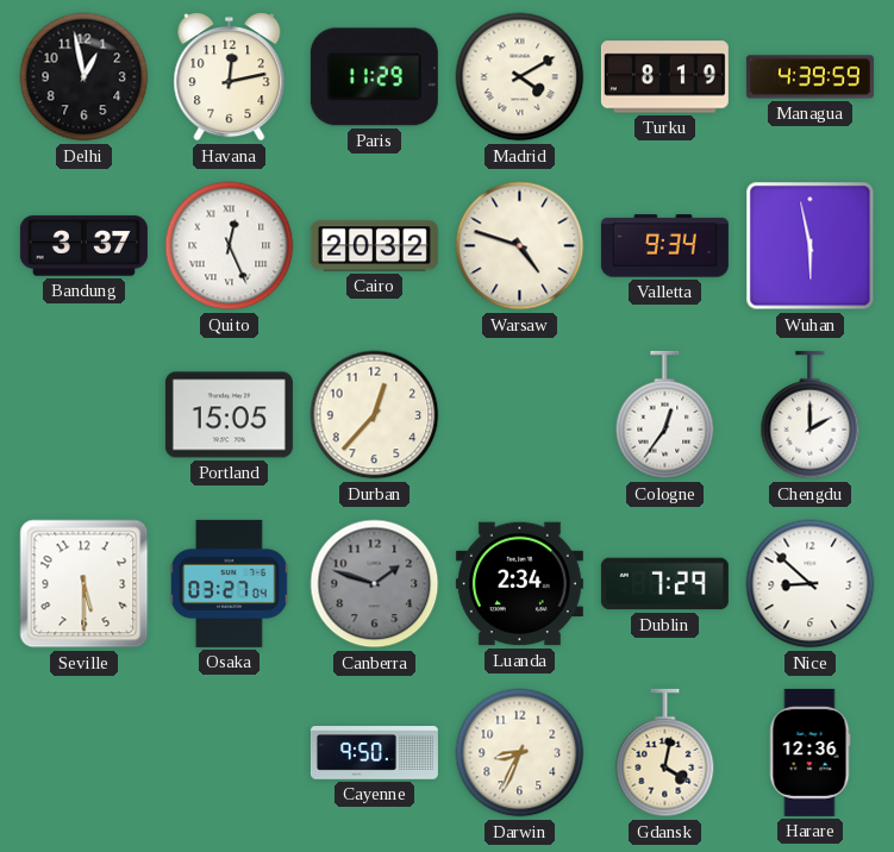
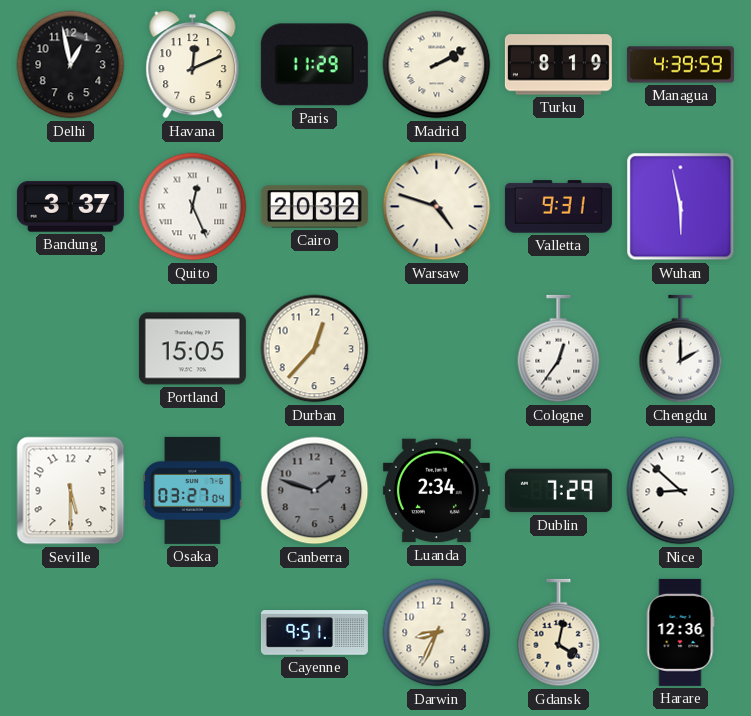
Havana: 12:13 -> 12:11
Madrid: 4:10 -> 2:10
Valletta: 9:34 -> 9:31
Cayenne: 9:50 -> 9:51
